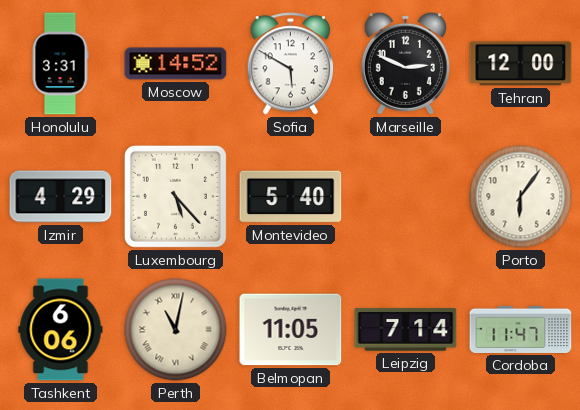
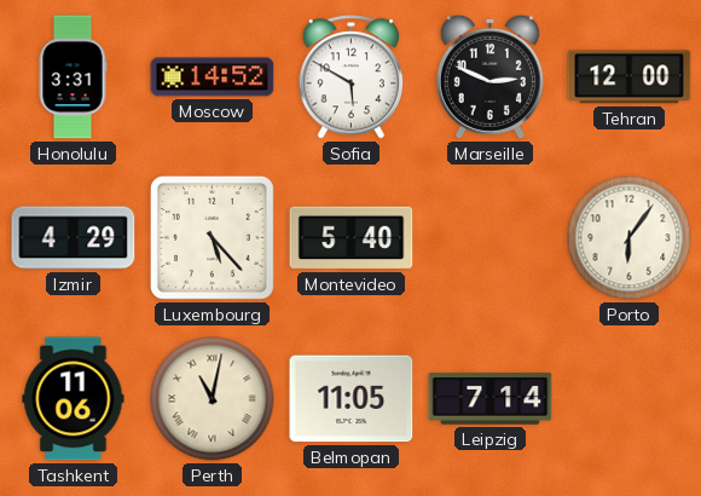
Tashkent: 6:06 -> 11:06
Cordoba: 11:47 -> none
